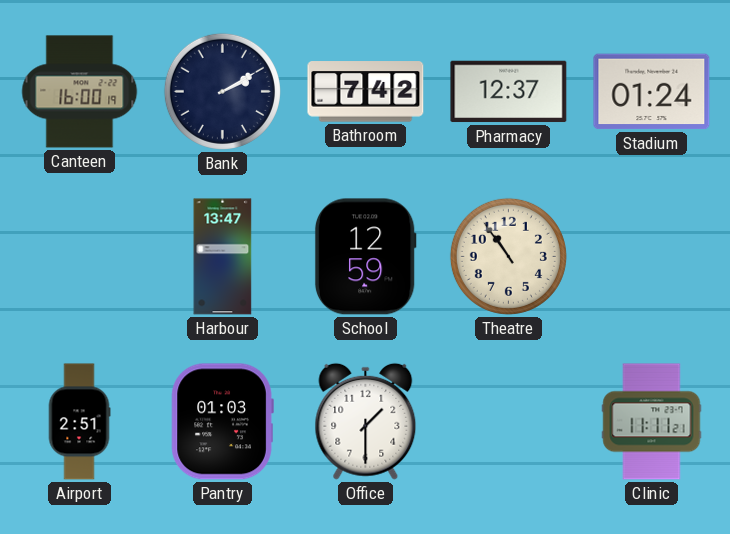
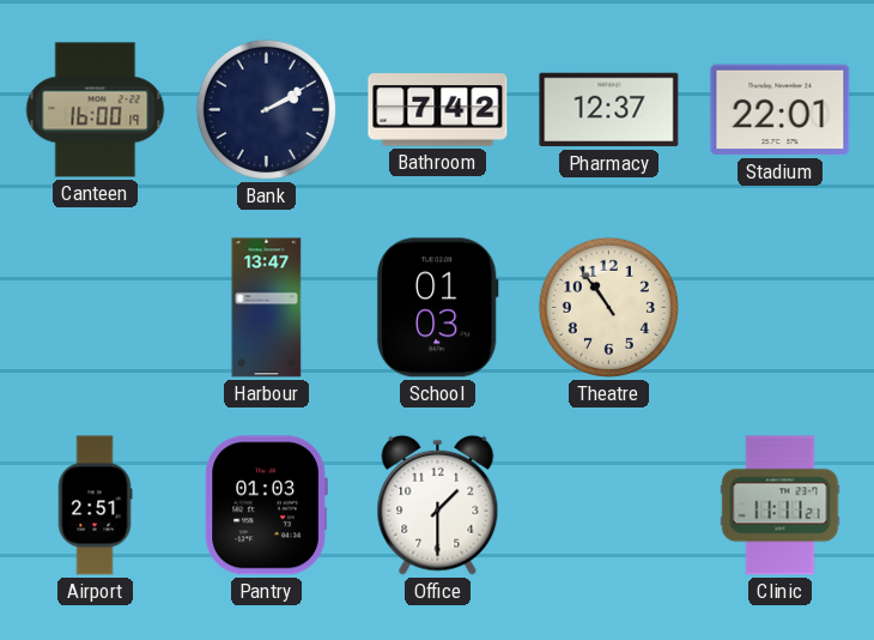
Stadium: 01:24 -> 22:01
School: 12:59 -> 01:03
